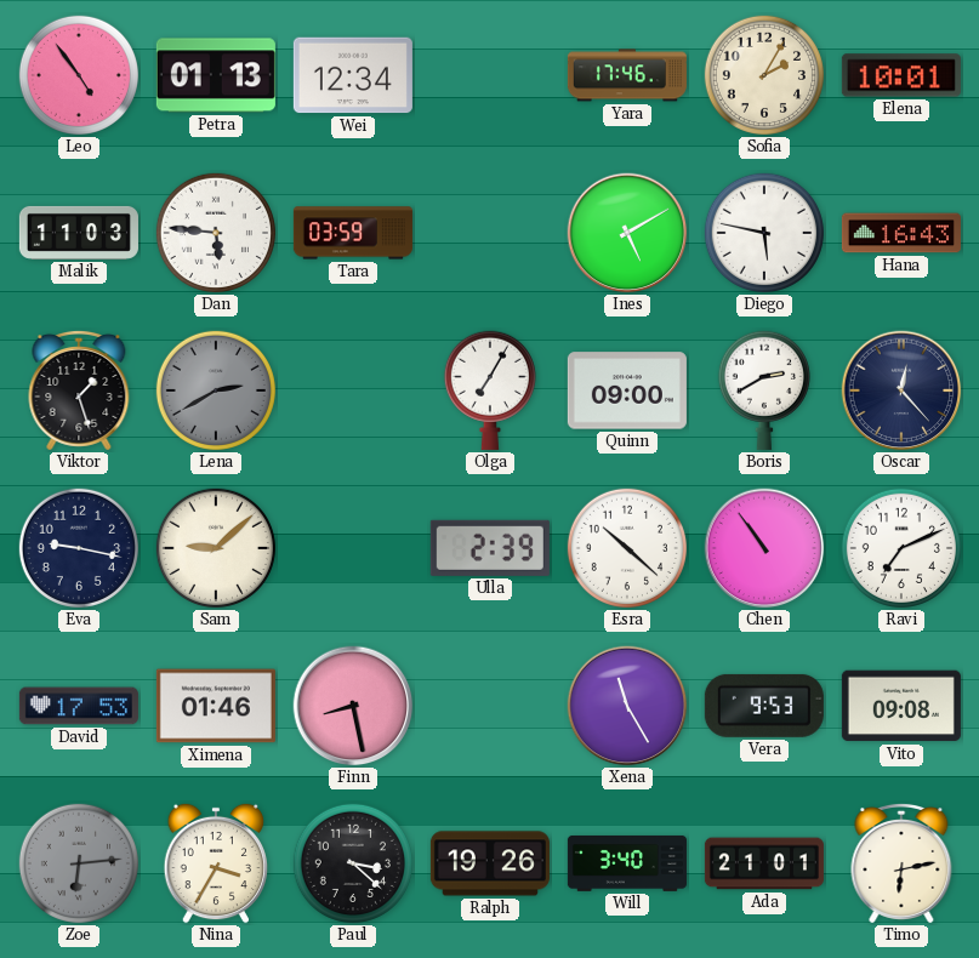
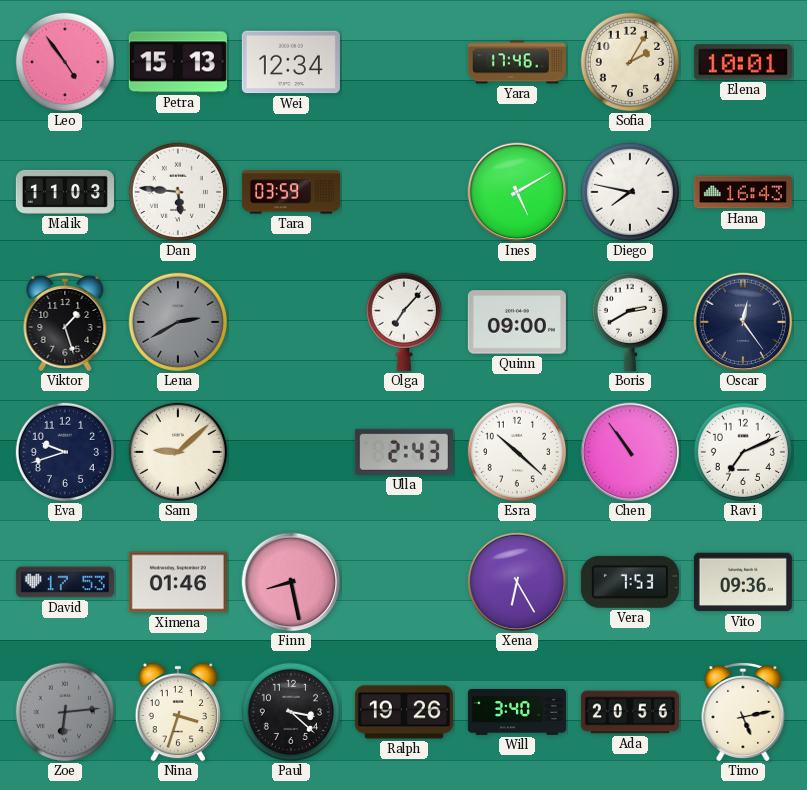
Petra: 01:13 -> 15:13
Diego: 5:47 -> 7:47
Olga: 7:05 -> 7:07
Oscar: 12:23 -> 12:24
Eva: 9:17 -> 9:42
Ulla: 2:39 -> 2:43
Xena: 11:25 -> 6:25
Vera: 9:53 -> 7:53
Vito: 09:08 -> 09:36
Nina: 3:35 -> 3:33
Ada: 21:01 -> 20:56
Timo: 6:13 -> 5:13
